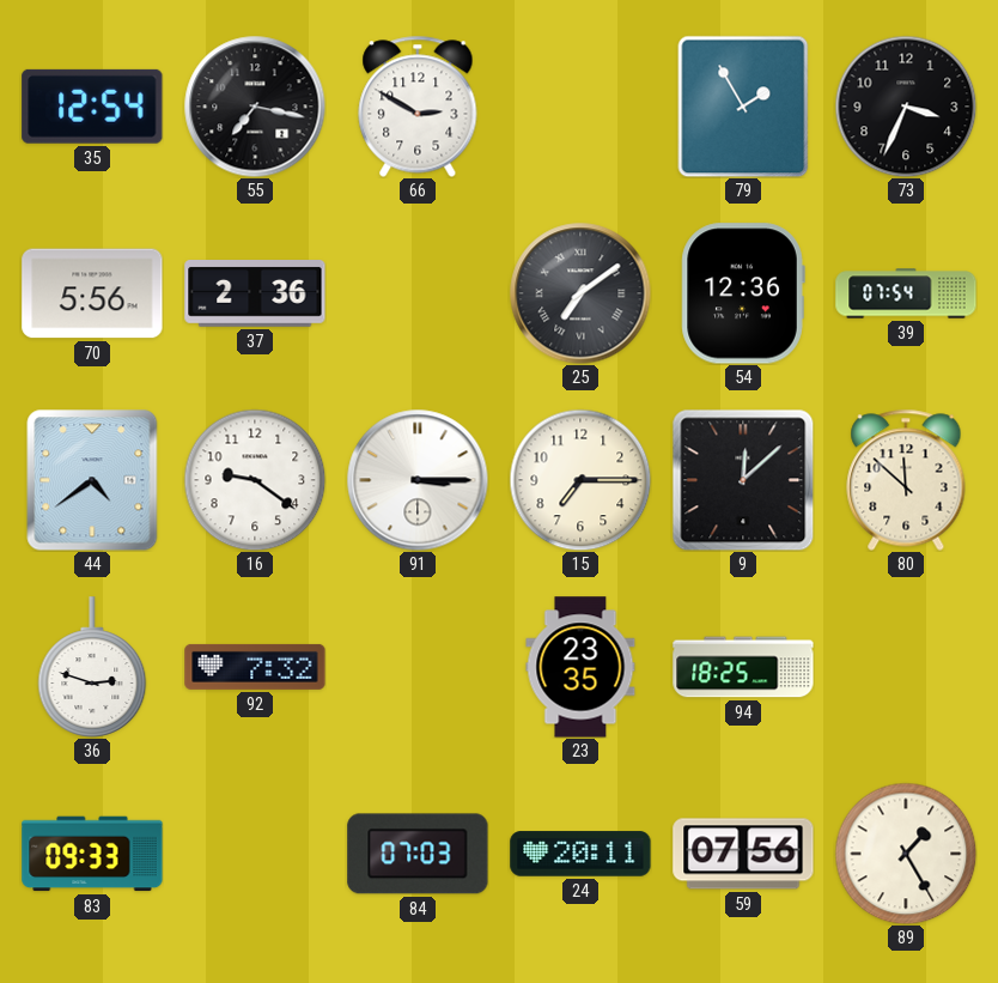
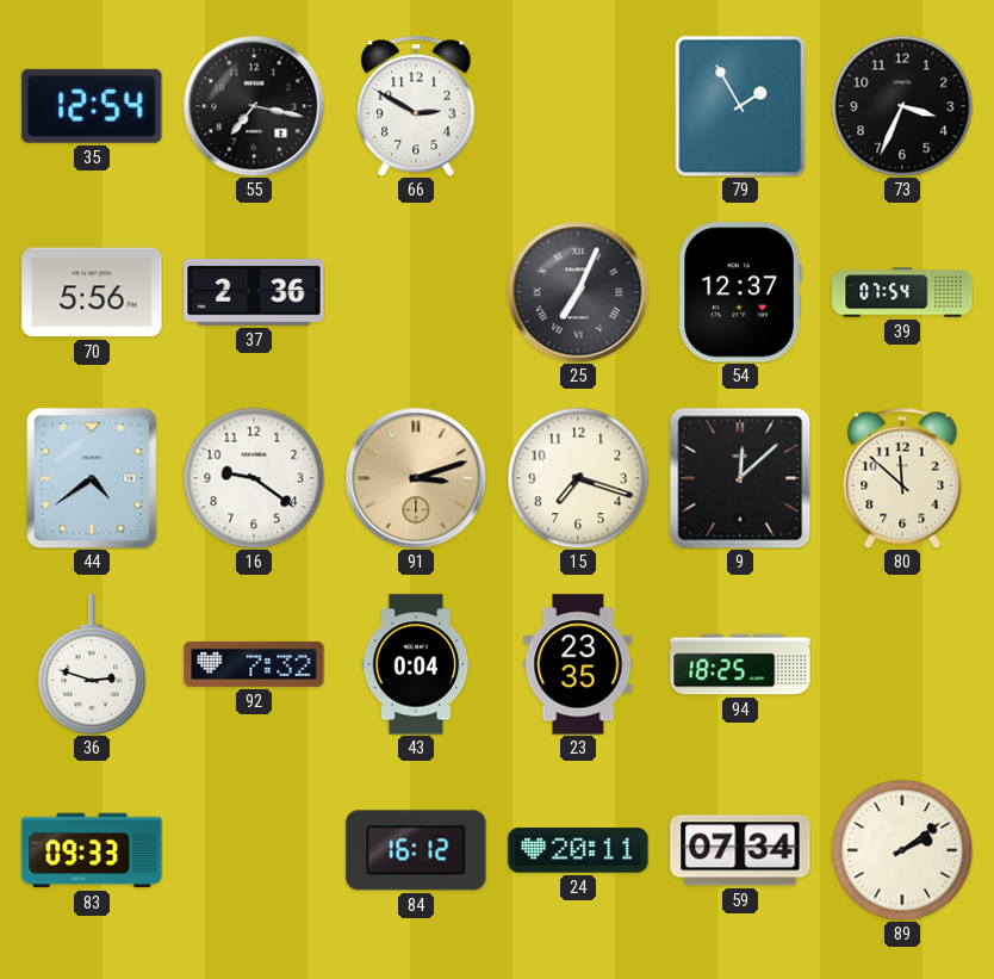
25: 7:09 -> 7:04
54: 12:36 -> 12:37
91: 3:15 -> 3:12
91 dial: white -> champagne
15: 7:15 -> 7:18
43: none -> 0:04
84: 07:03 -> 16:12
59: 07:56 -> 07:34
89: 1:25 -> 2:09
